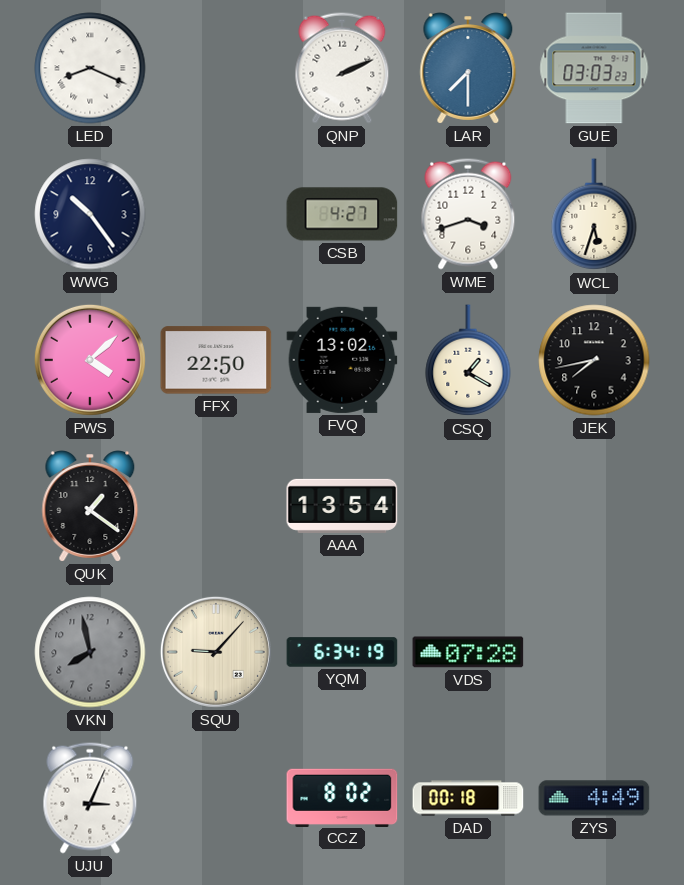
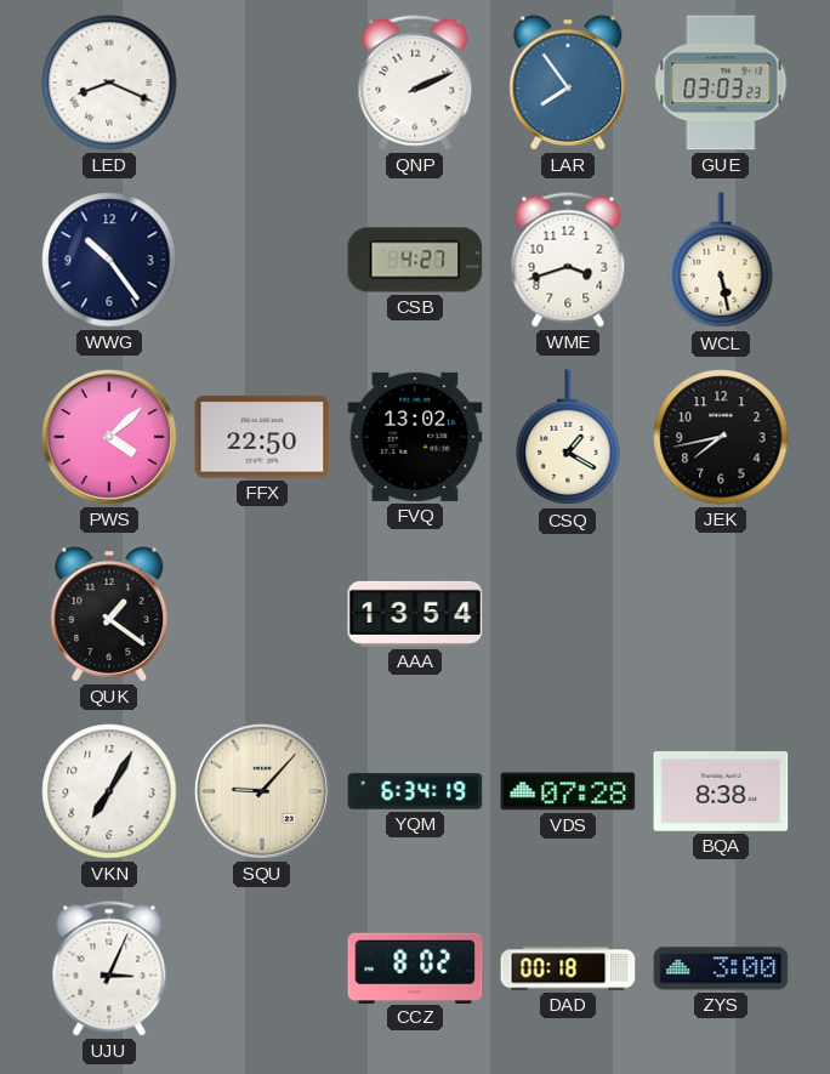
LAR: 7:30 -> 7:54
WCL: 5:33 -> 5:28
VKN: 7:58 -> 7:05
VKN dial: grey -> white
BQA: none -> 8:38
ZYS: 4:49 -> 3:00
